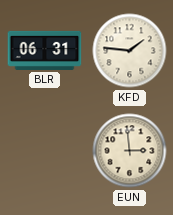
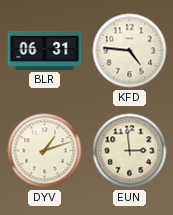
KFD: 1:46 -> 4:46
DYV: none -> 1:12
